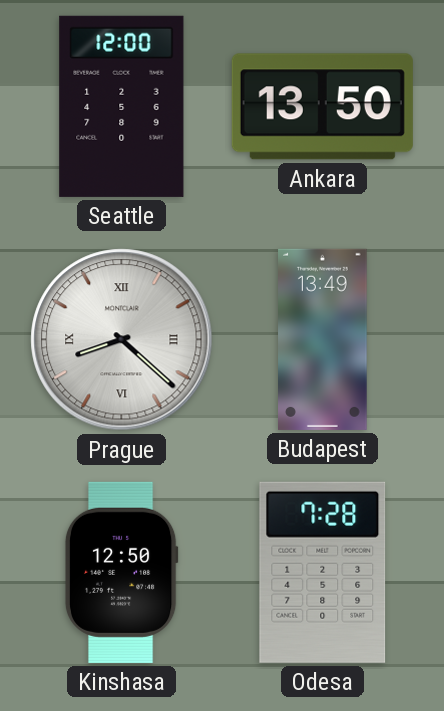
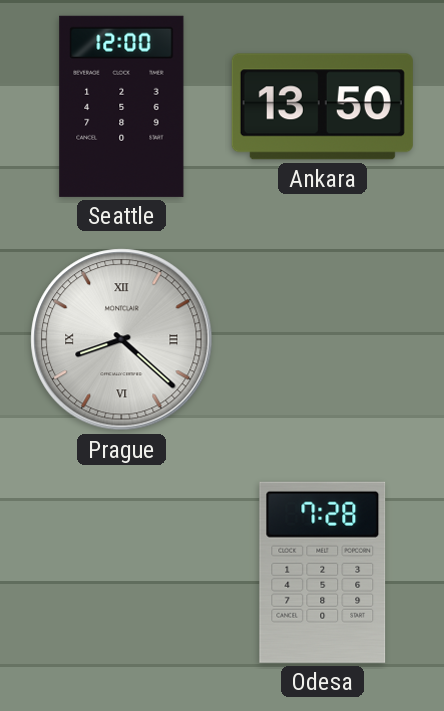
Budapest: 13:49 -> none
Kinshasa: 12:50 -> none
